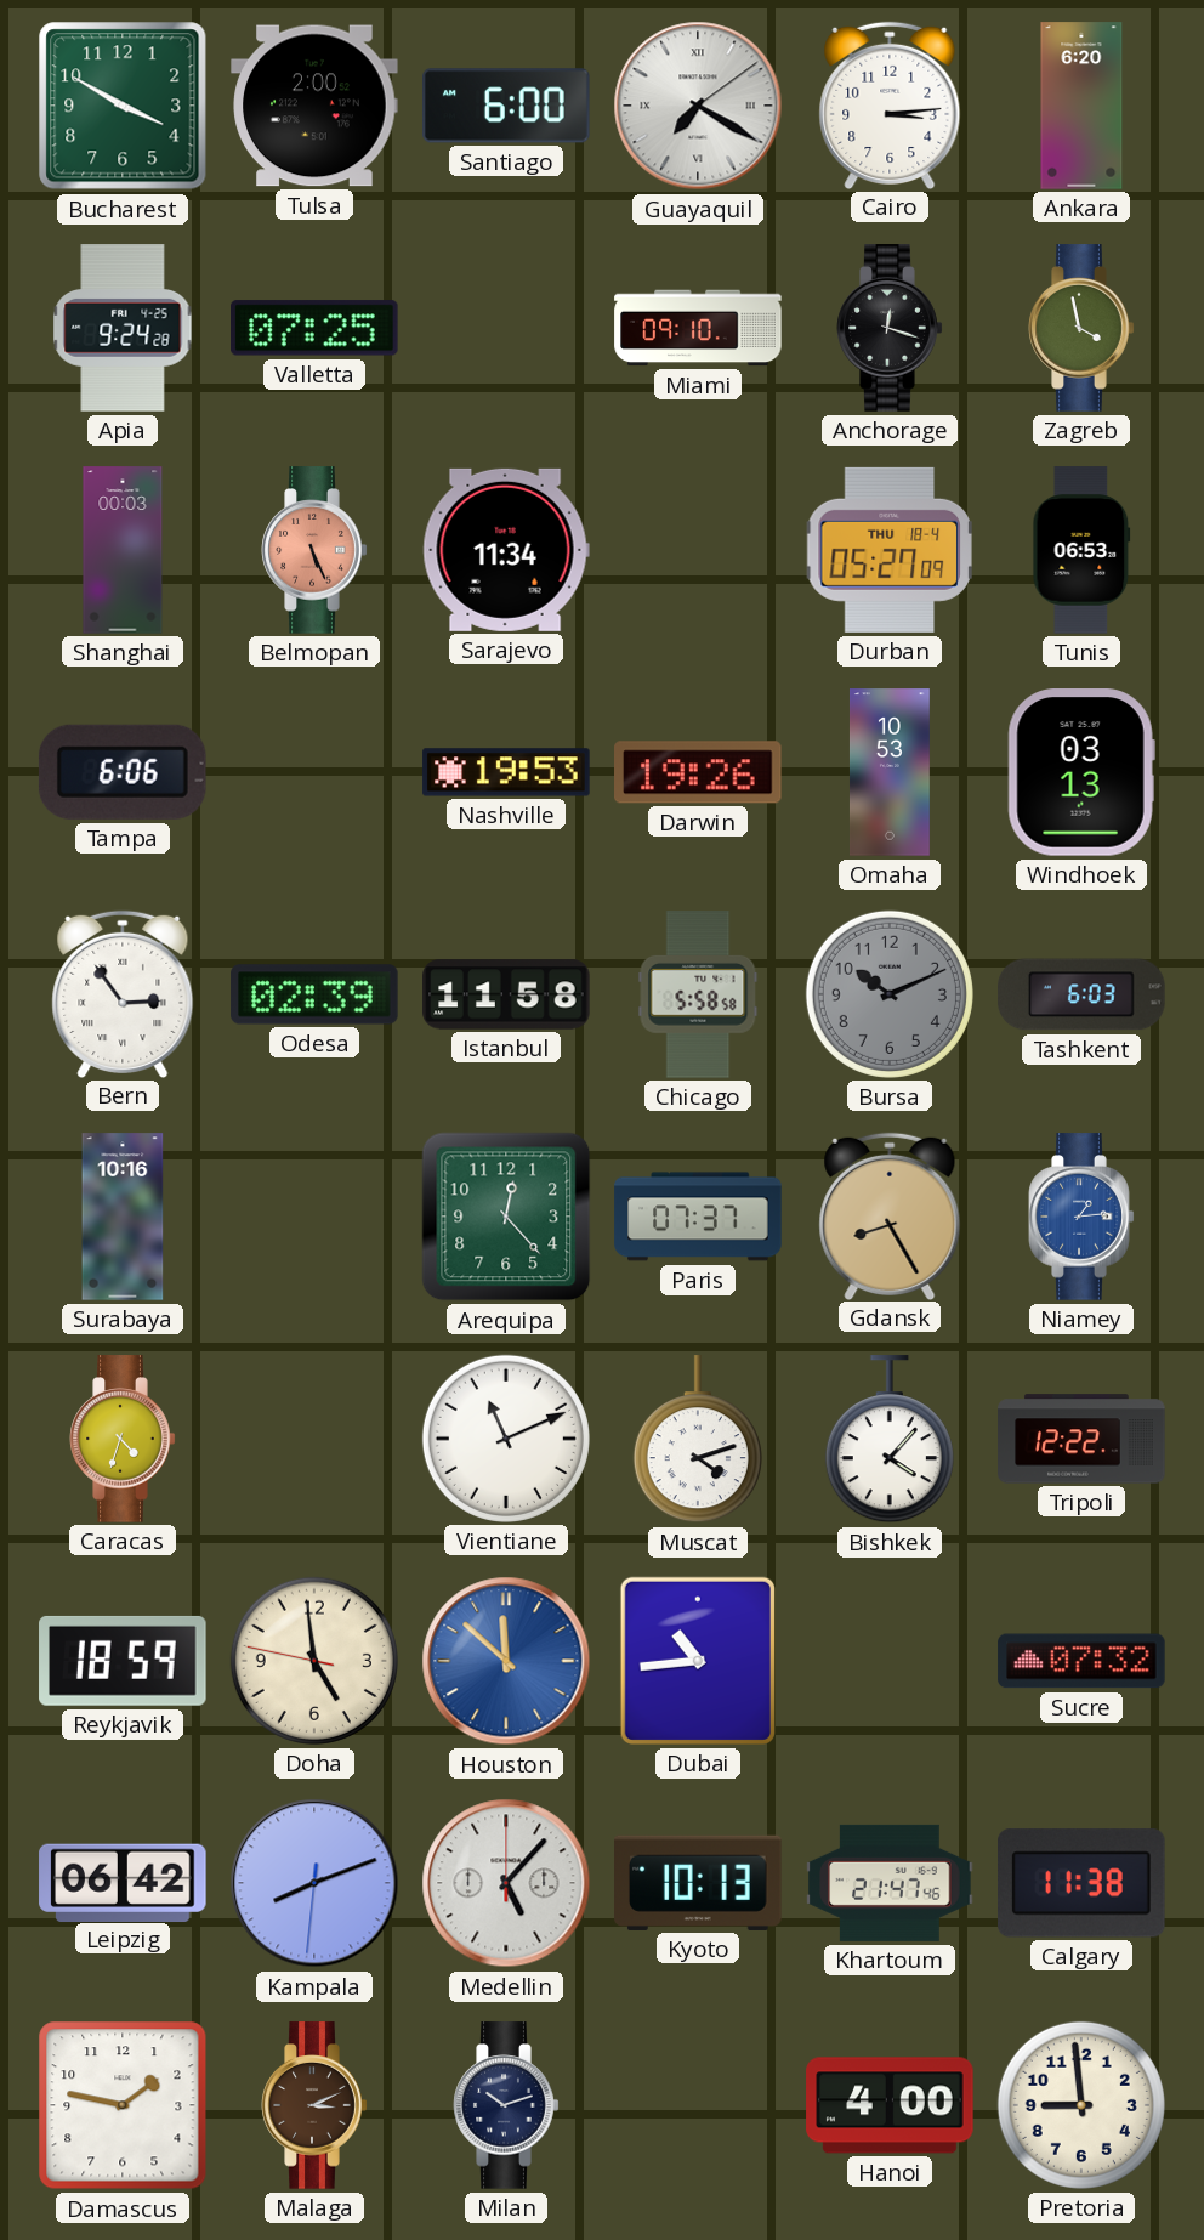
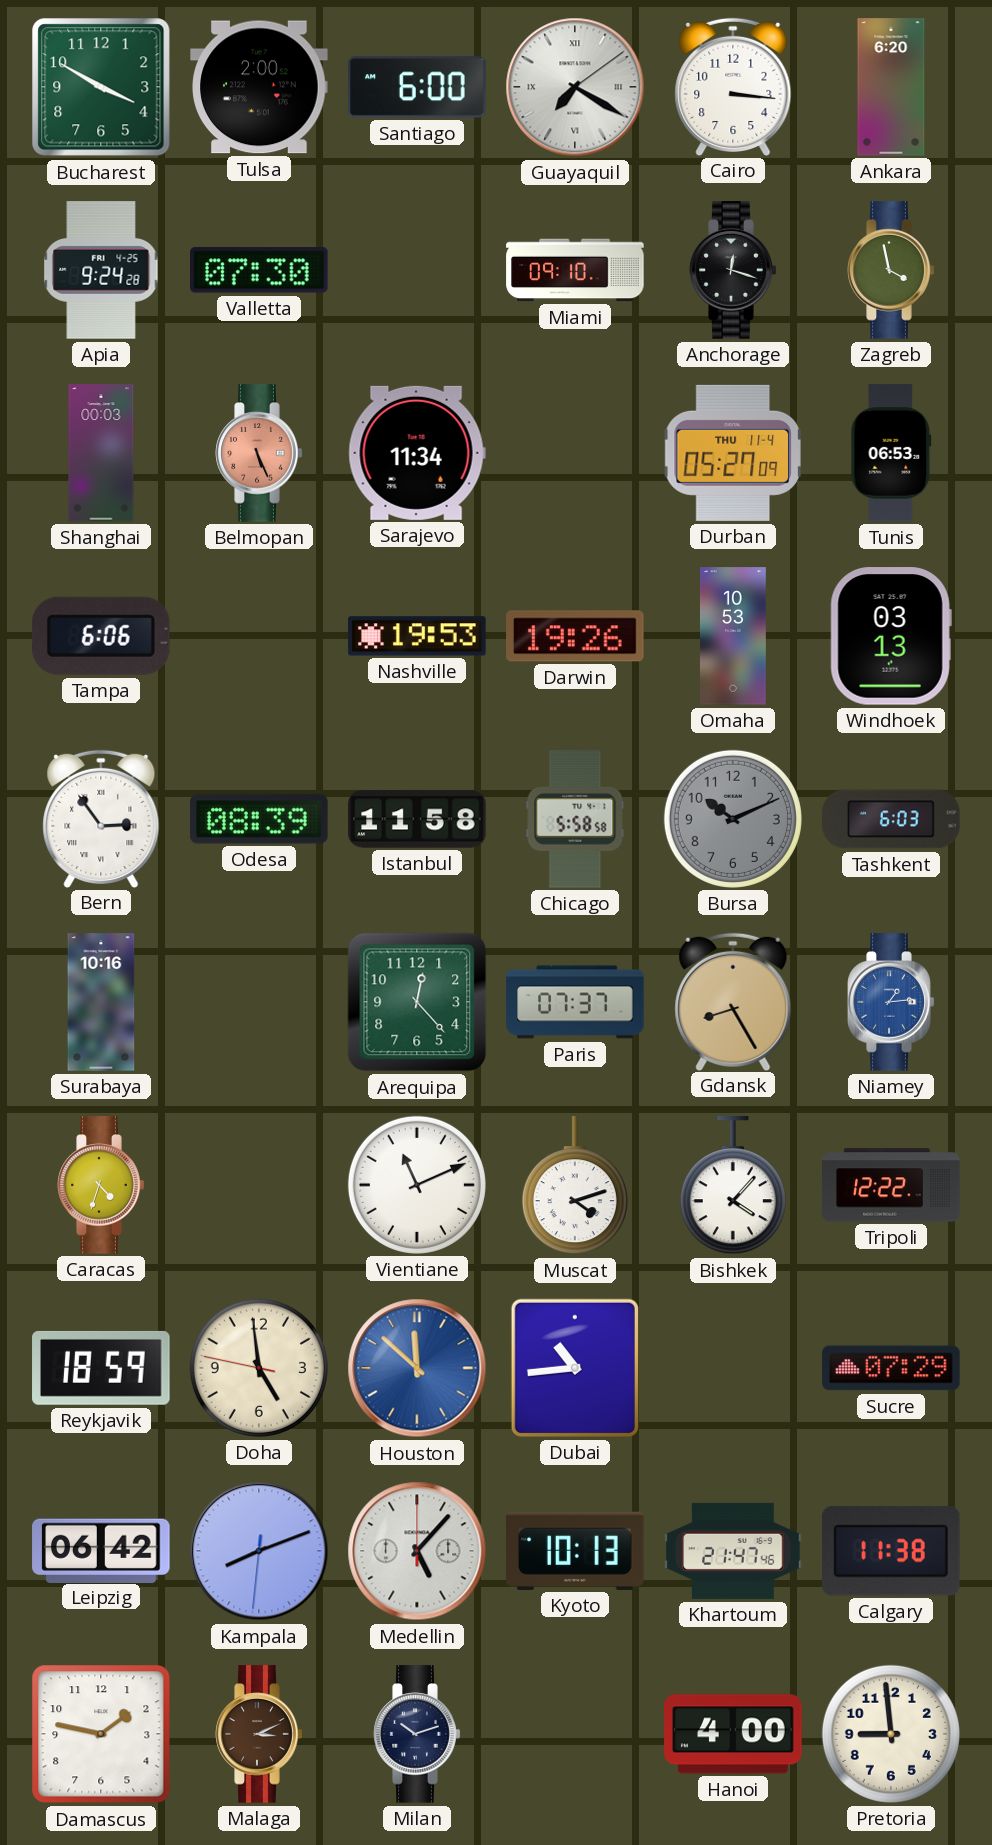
Cairo: 3:14 -> 3:16
Valletta: 07:25 -> 07:30
Durban date: THU 18-4 -> THU 11-4
Odesa: 02:39 -> 08:39
Sucre: 07:32 -> 07:29
